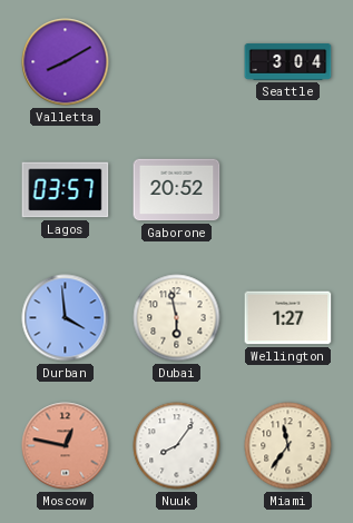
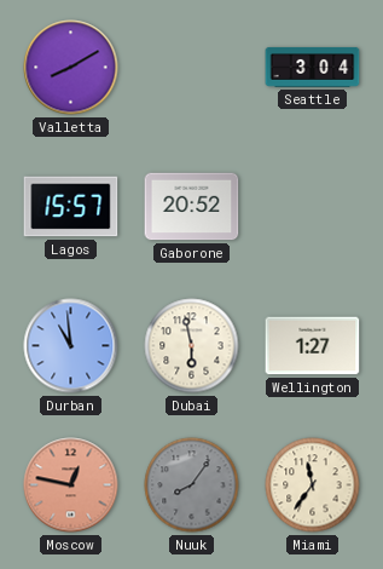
Lagos: 03:57 -> 15:57
Durban: 3:59 -> 10:59
Nuuk dial: white -> grey
